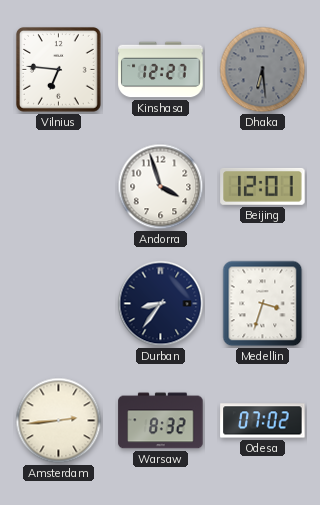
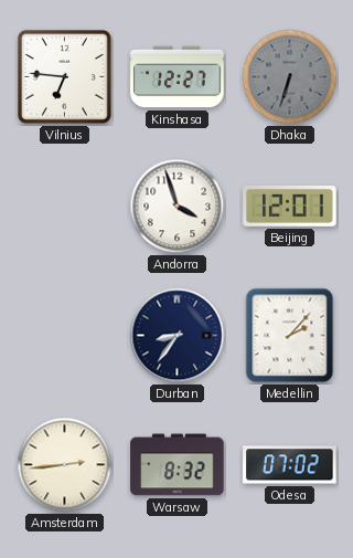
Dhaka: 6:29 -> 6:33
Medellin: 3:33 -> 2:07
